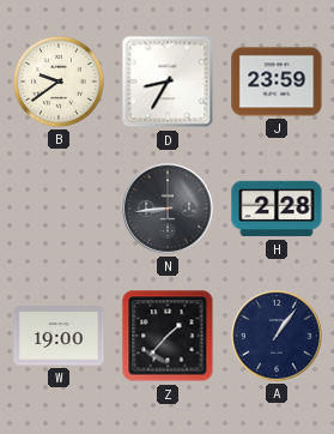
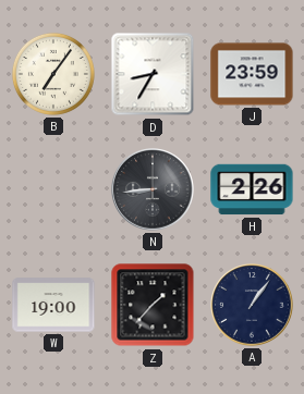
B: 9:39 -> 7:06
H: 2:28 -> 2:26
